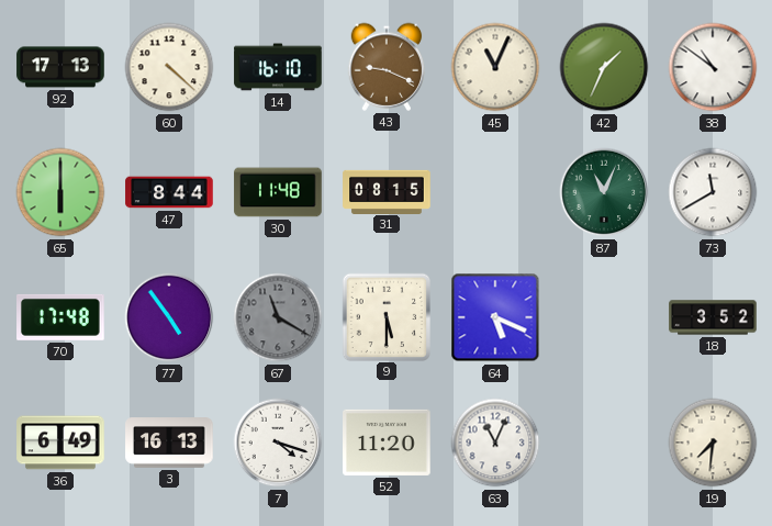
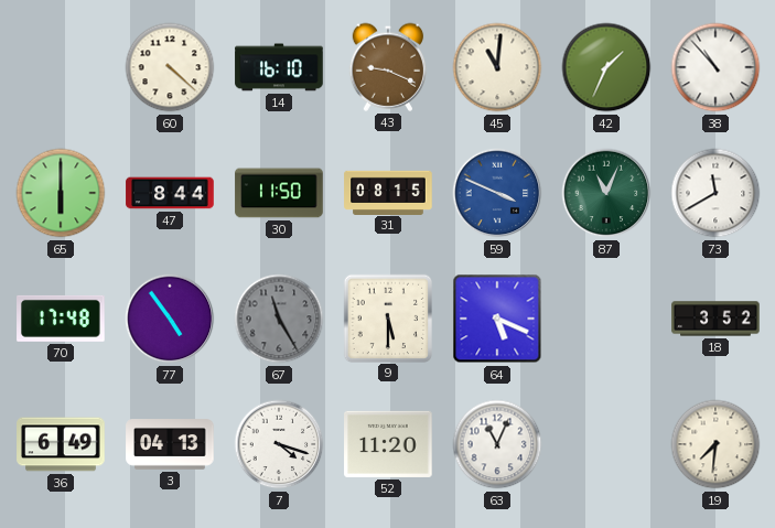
92: 17:13 -> none
45: 11:04 -> 11:01
38: 10:51 -> 10:53
30: 11:48 -> 11:50
59: none -> 3:49
67: 11:20 -> 11:25
3: 16:13 -> 04:13
